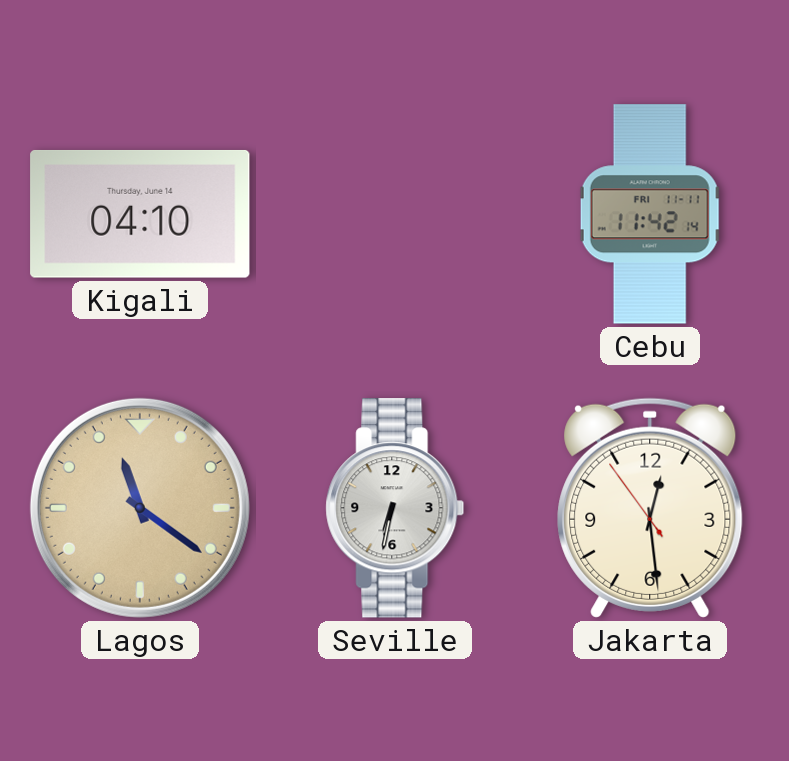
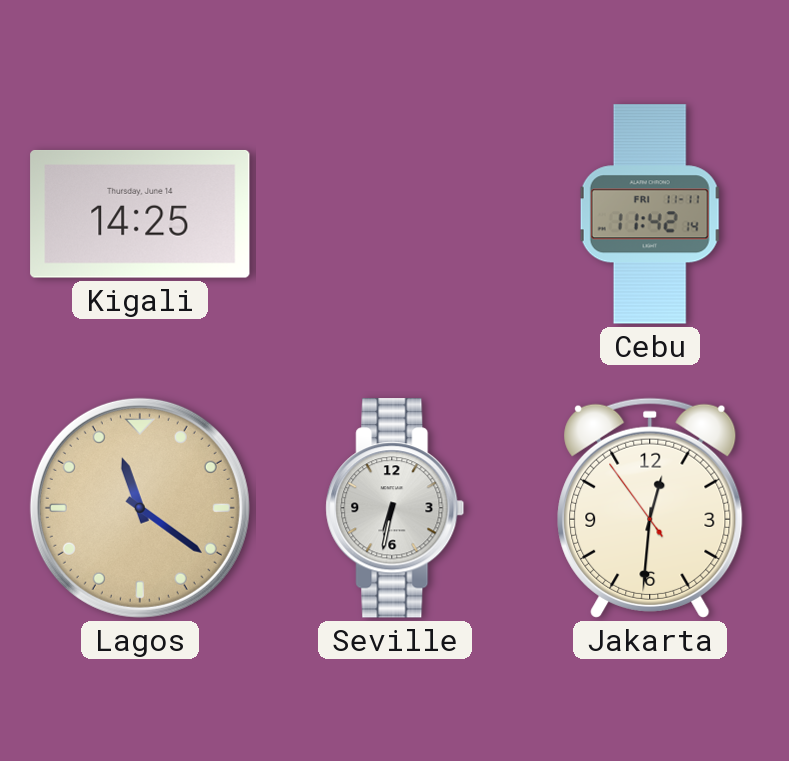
Kigali: 04:10 -> 14:25
Jakarta: 12:28 -> 12:30
